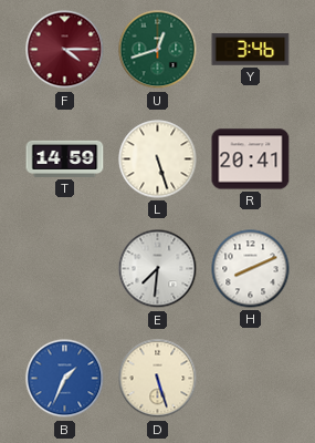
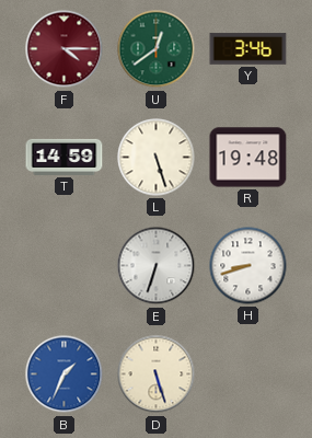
U: 12:42 -> 12:39
R: 20:41 -> 19:48
E: 7:31 -> 6:33
H: 8:11 -> 8:42
